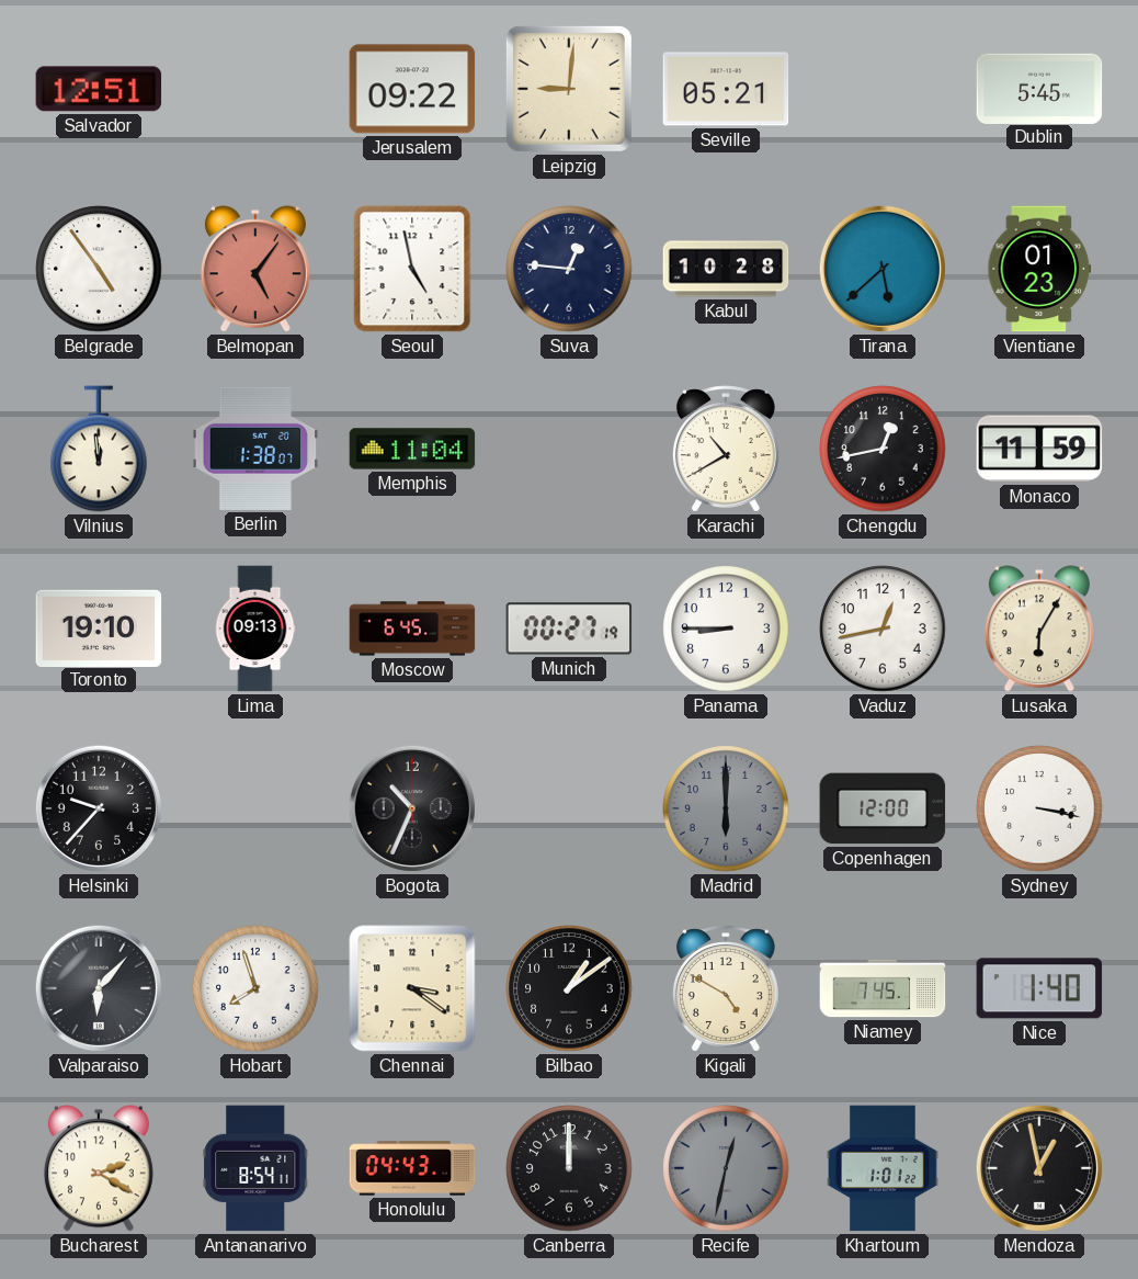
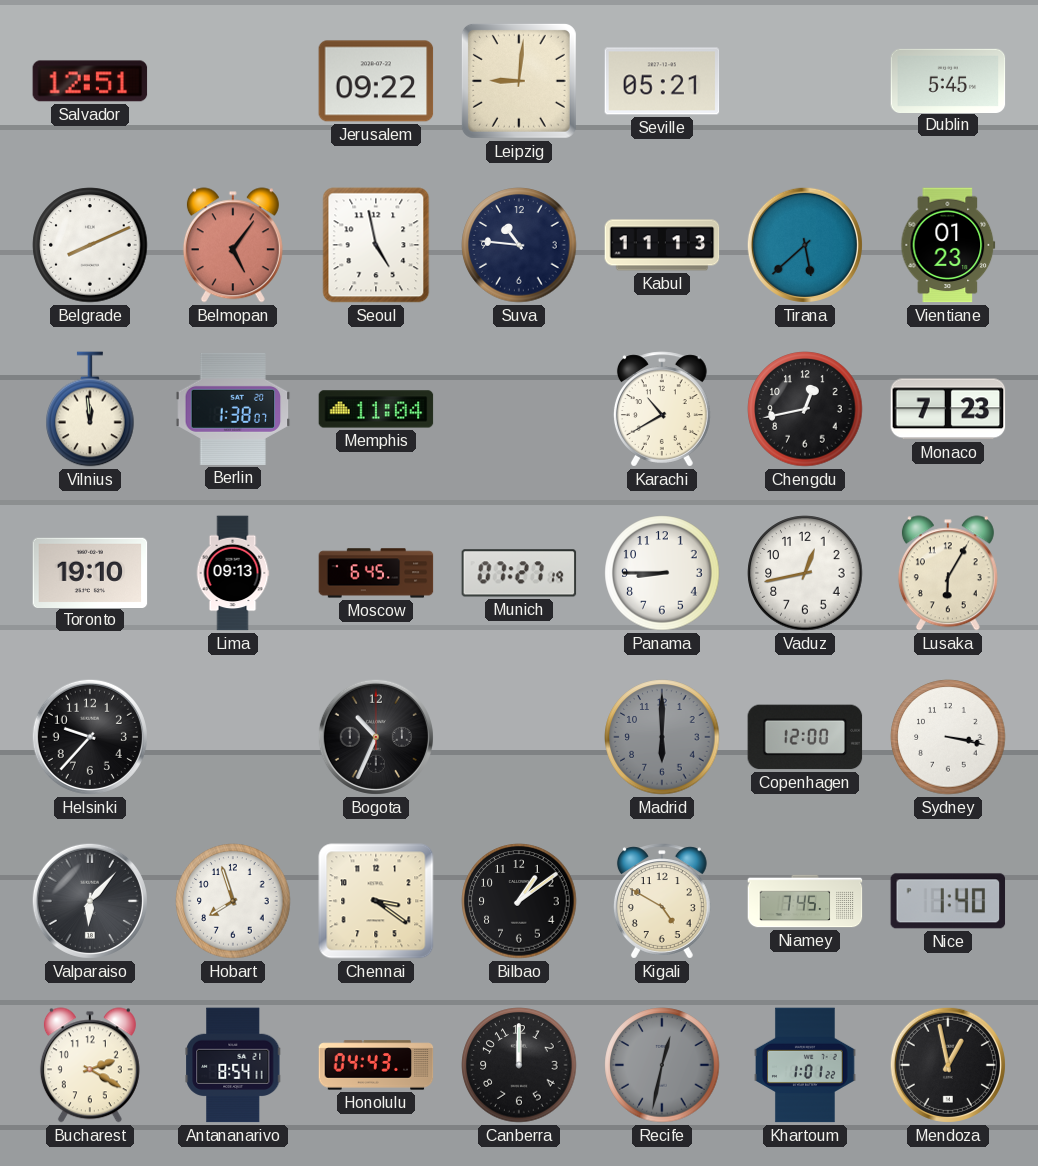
Belgrade: 4:54 -> 8:11
Suva: 12:46 -> 10:46
Kabul: 10:28 -> 11:13
Monaco: 11:59 -> 7:23
Munich: 00:27 -> 07:27
